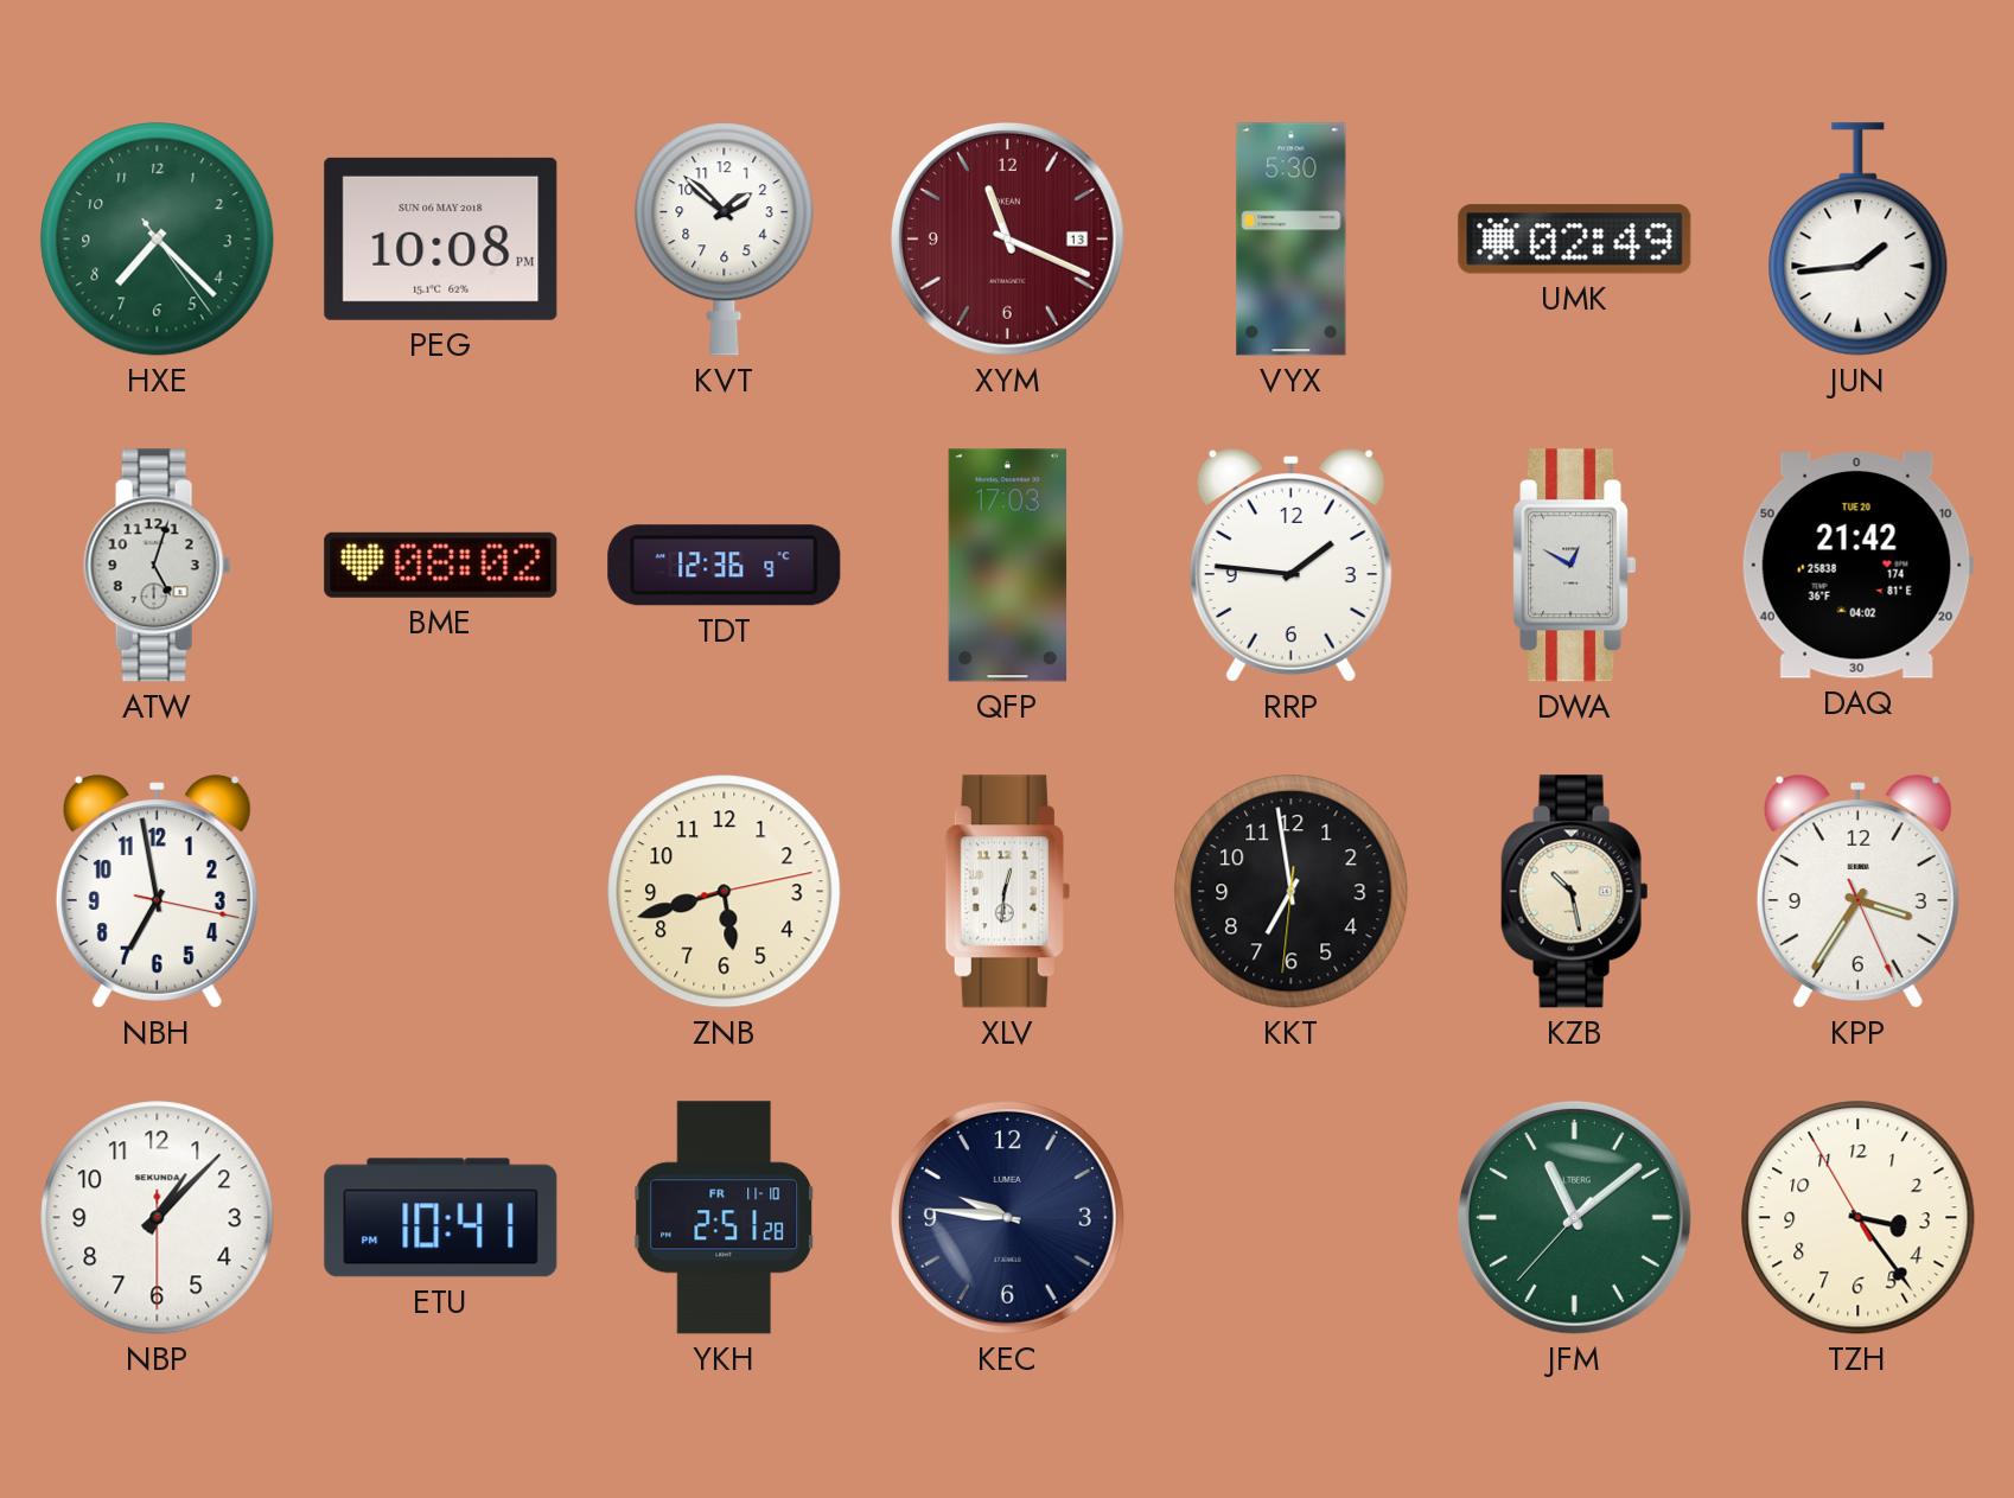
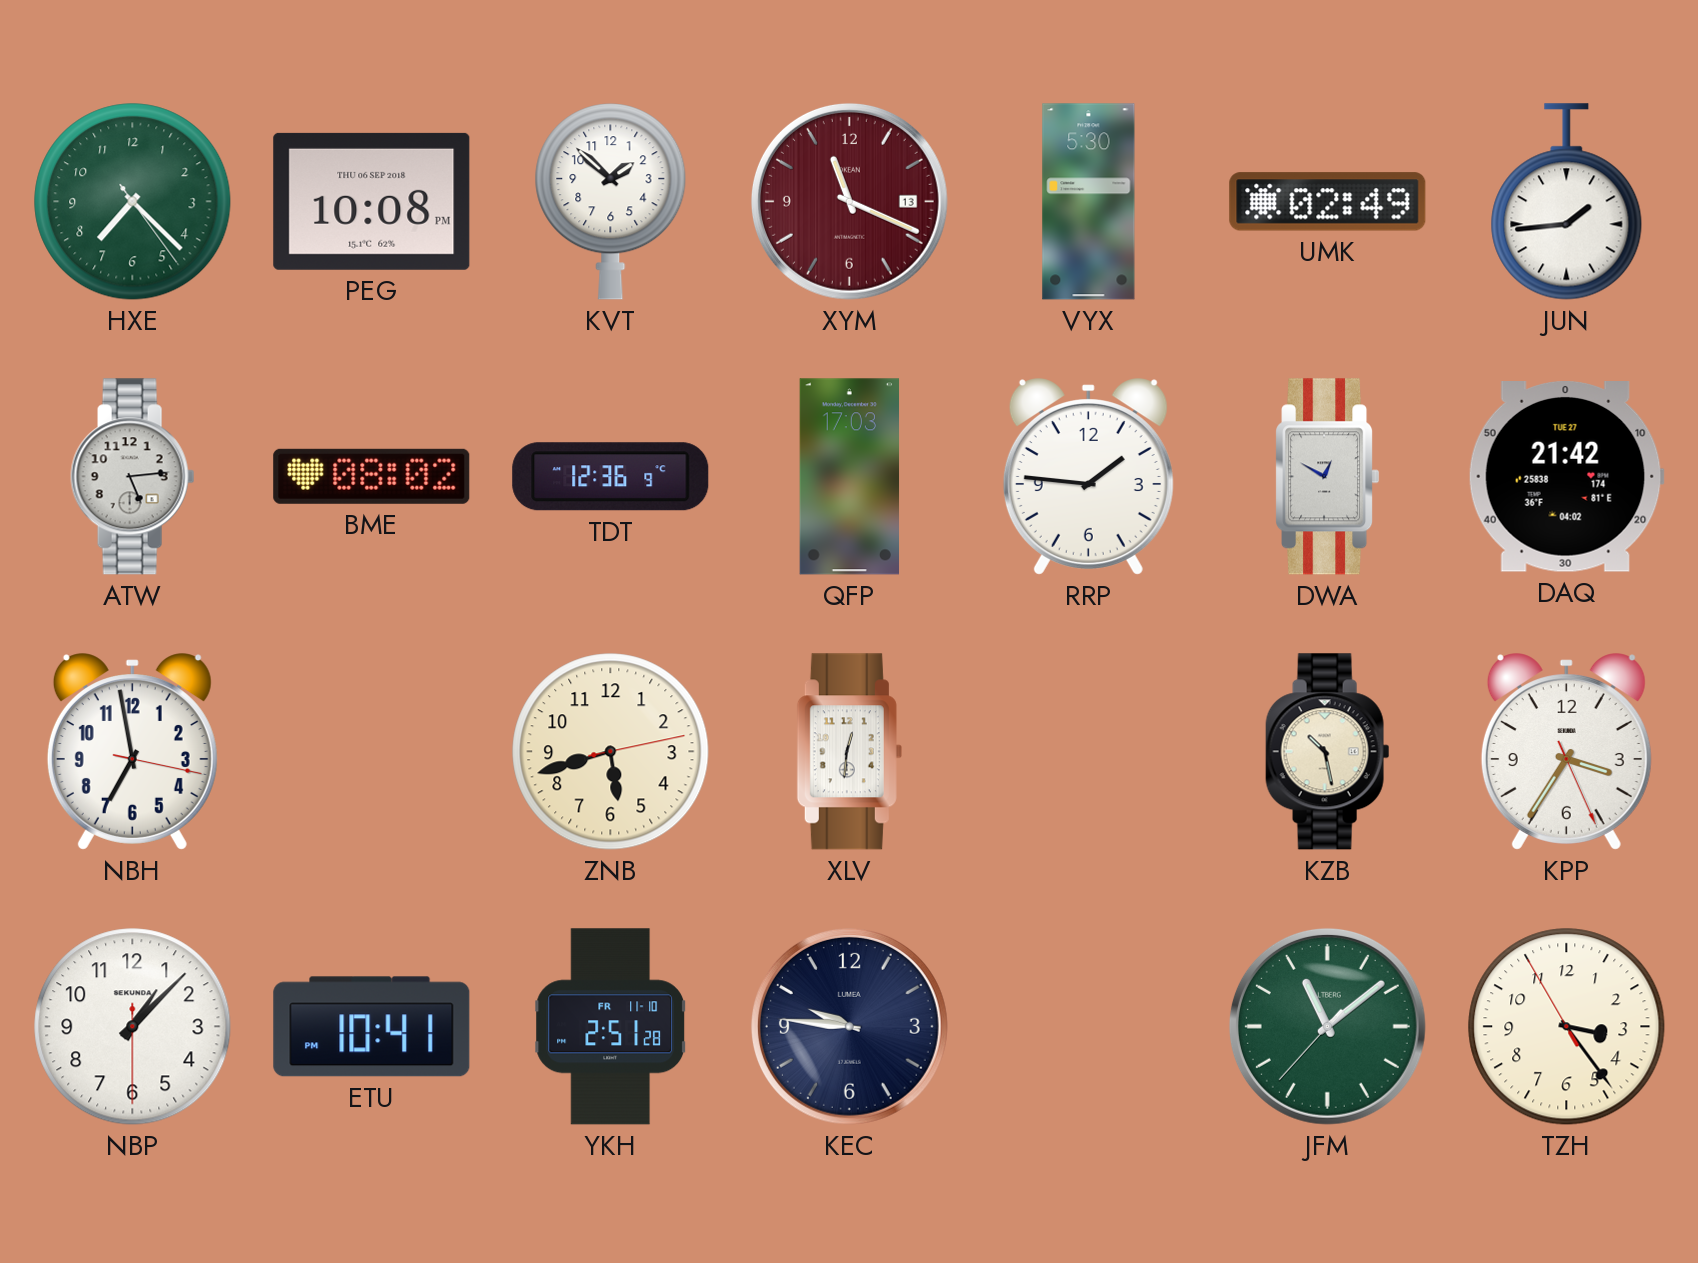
PEG date: SUN 06 MAY 2018 -> THU 06 SEP 2018
ATW: 5:03 -> 5:14
DAQ date: TUE 20 -> TUE 27
KKT: 6:58 -> none
